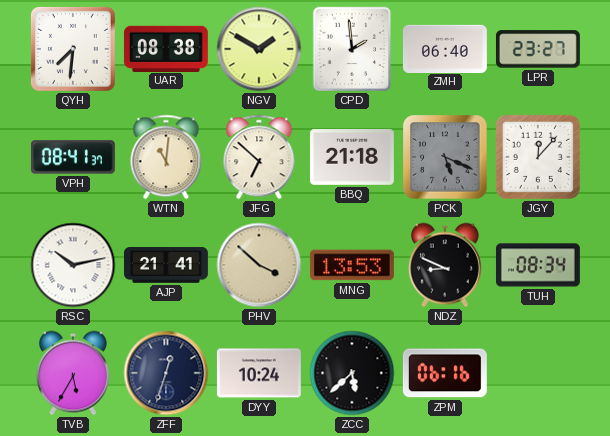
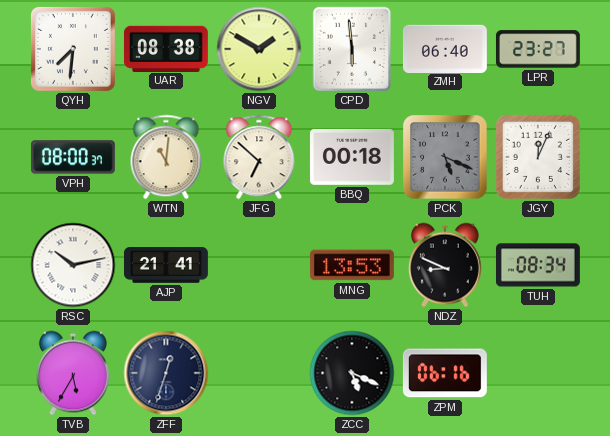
CPD: 1:59 -> 5:59
VPH: 08:41 -> 08:00
BBQ: 21:18 -> 00:18
JGY: 12:07 -> 12:04
PHV: 3:52 -> none
DYY: 10:24 -> none
ZCC: 5:38 -> 5:19
